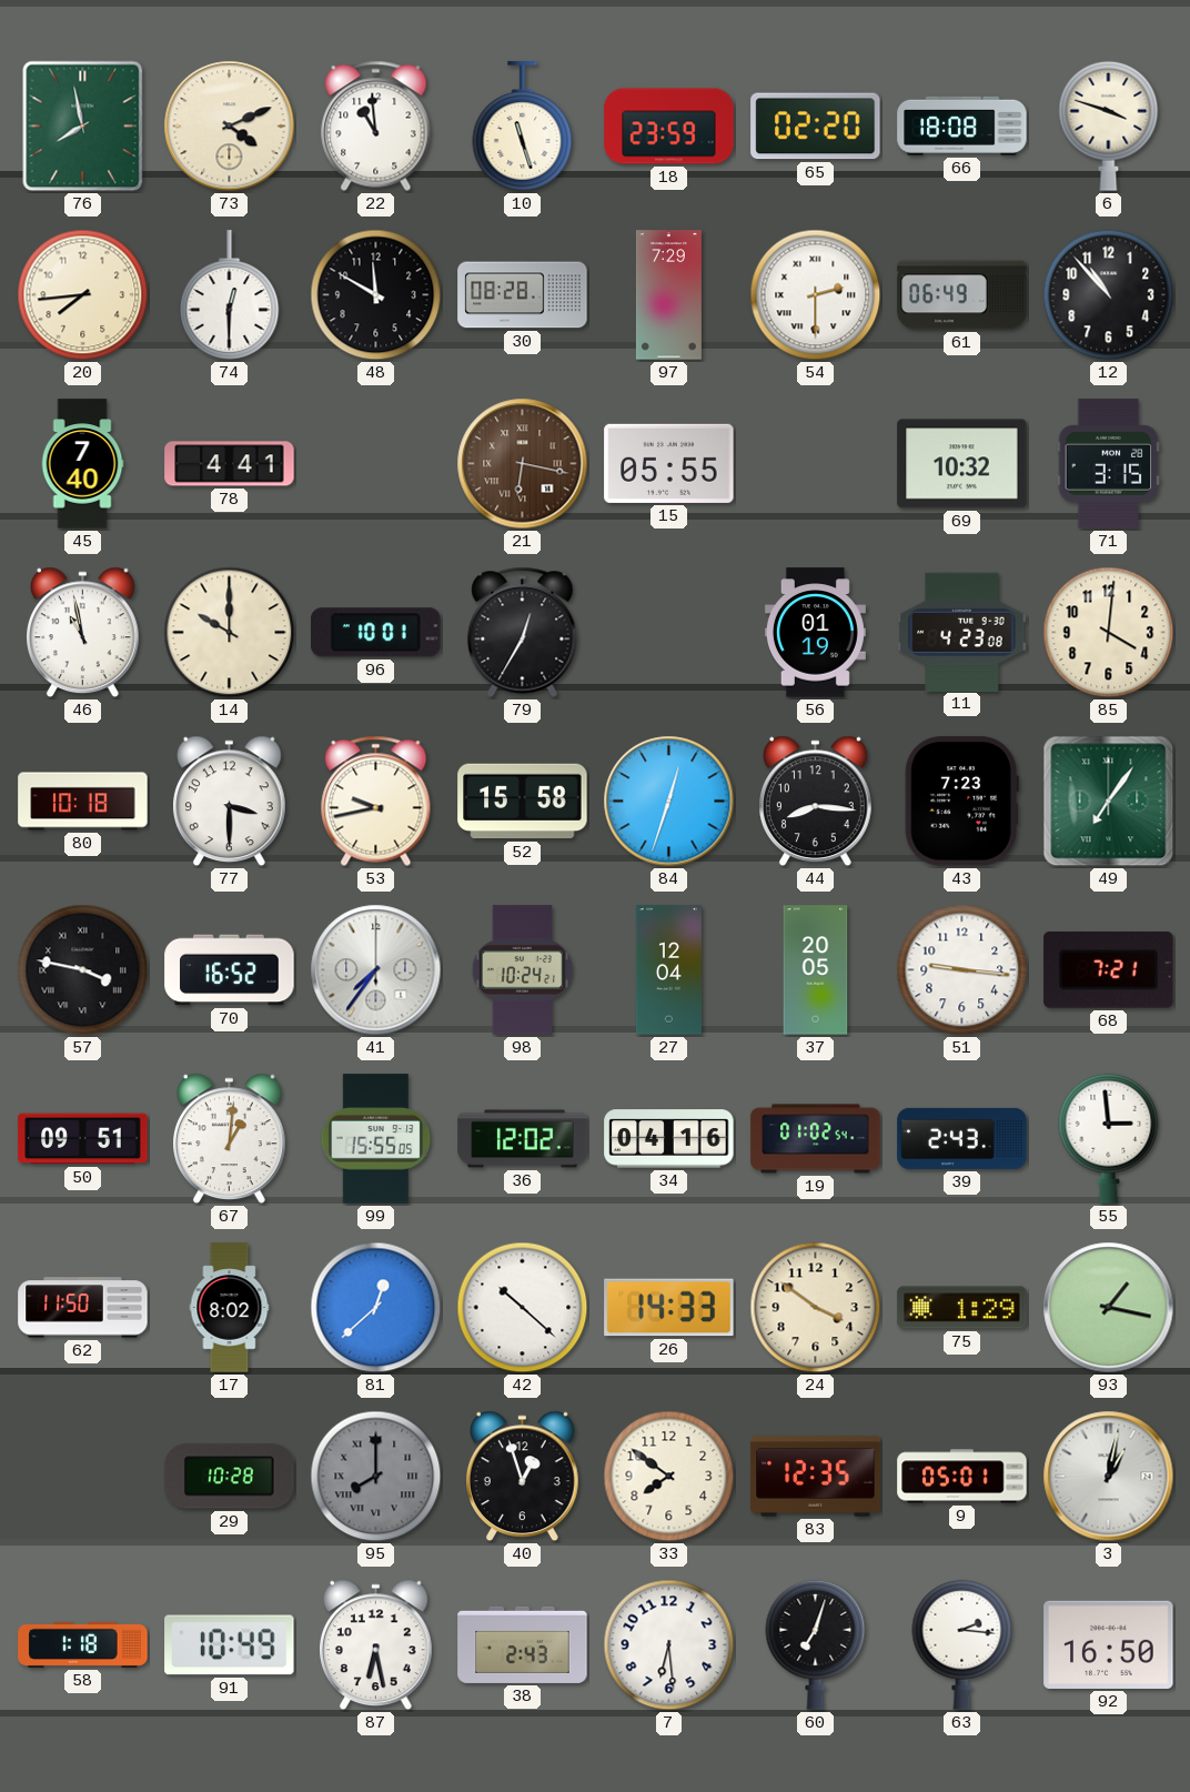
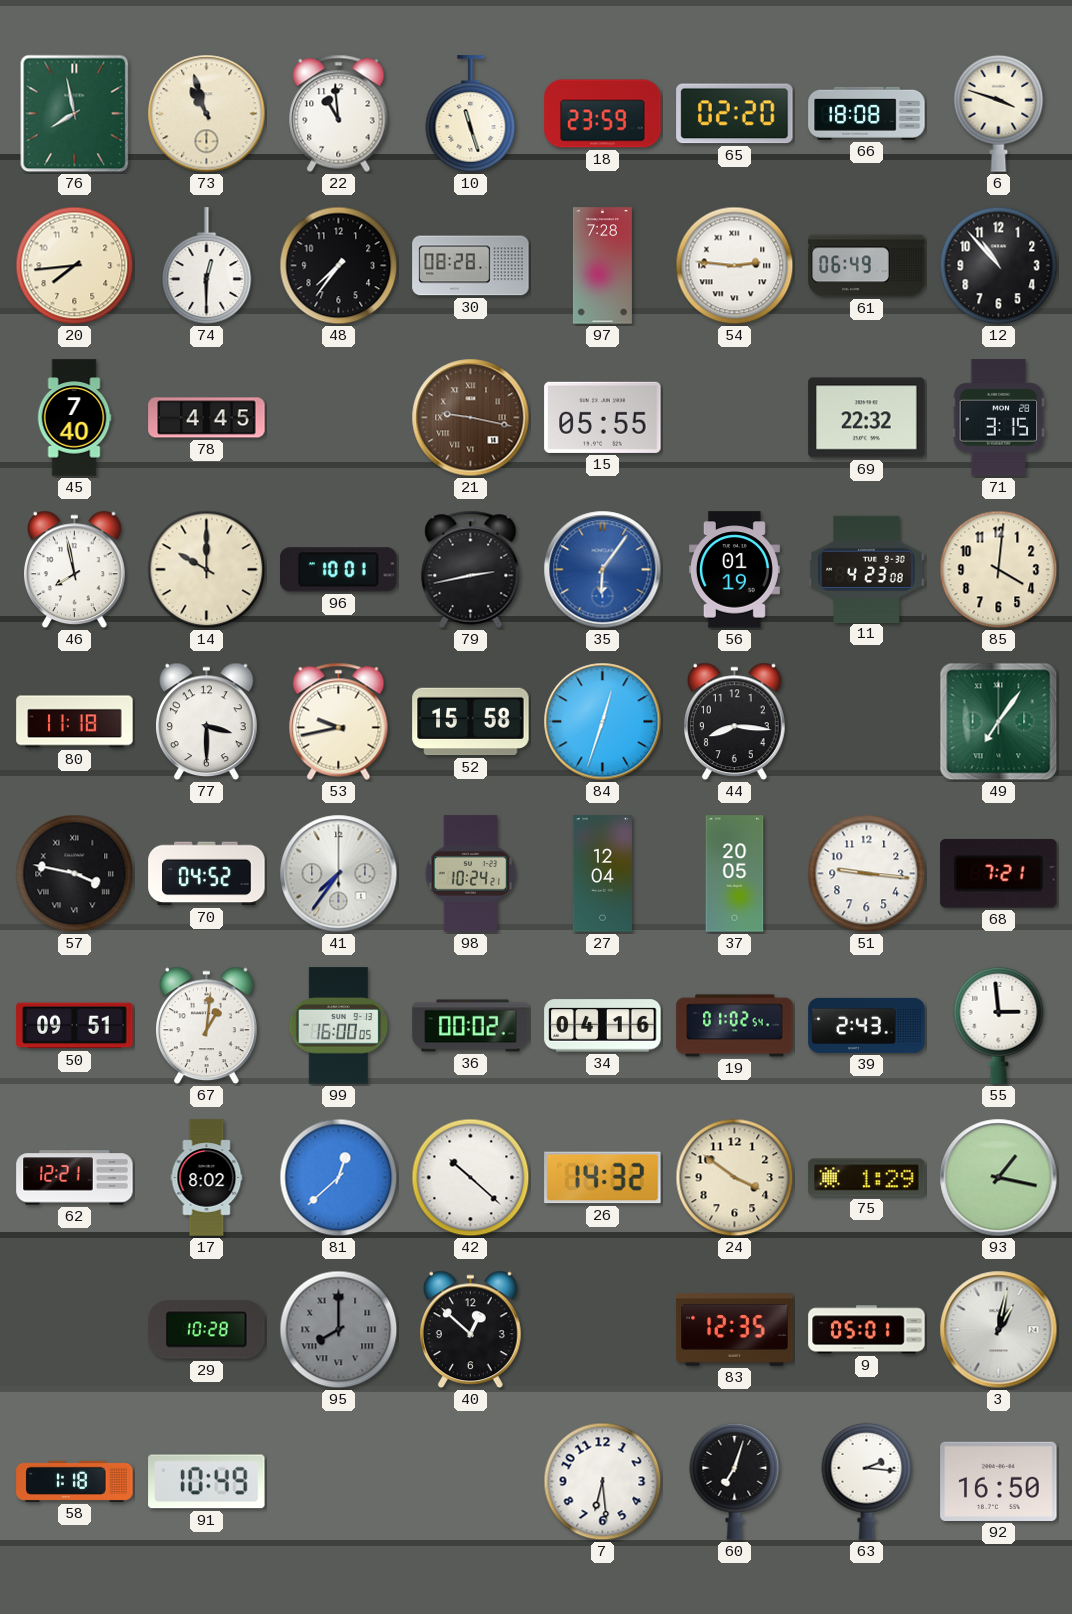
73: 4:11 -> 10:57
48: 11:50 -> 7:36
97: 7:29 -> 7:28
54: 2:30 -> 2:46
78: 4:41 -> 4:45
21: 6:17 -> 9:17
69: 10:32 -> 22:32
46: 10:58 -> 7:58
79: 12:35 -> 2:43
35: none -> 6:06
80: 10:18 -> 11:18
43: 7:23 -> none
70: 16:52 -> 04:52
99: 15:55 -> 16:00
36: 12:02 -> 00:02
62: 11:50 -> 12:21
26: 14:33 -> 14:32
40: 12:57 -> 12:52
33: 7:51 -> none
87: 6:28 -> none
38: 2:43 -> none
